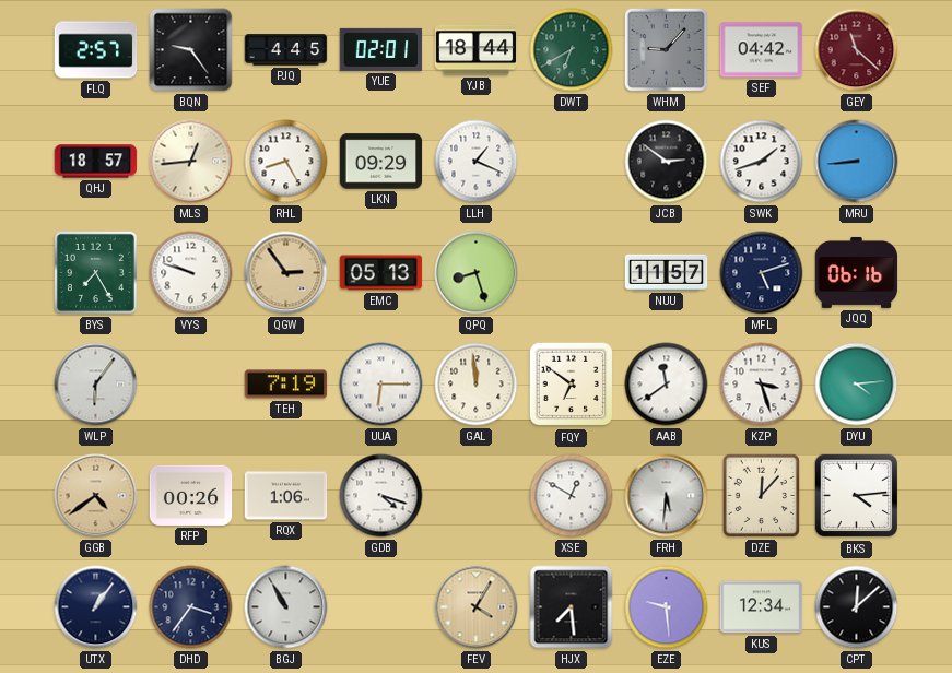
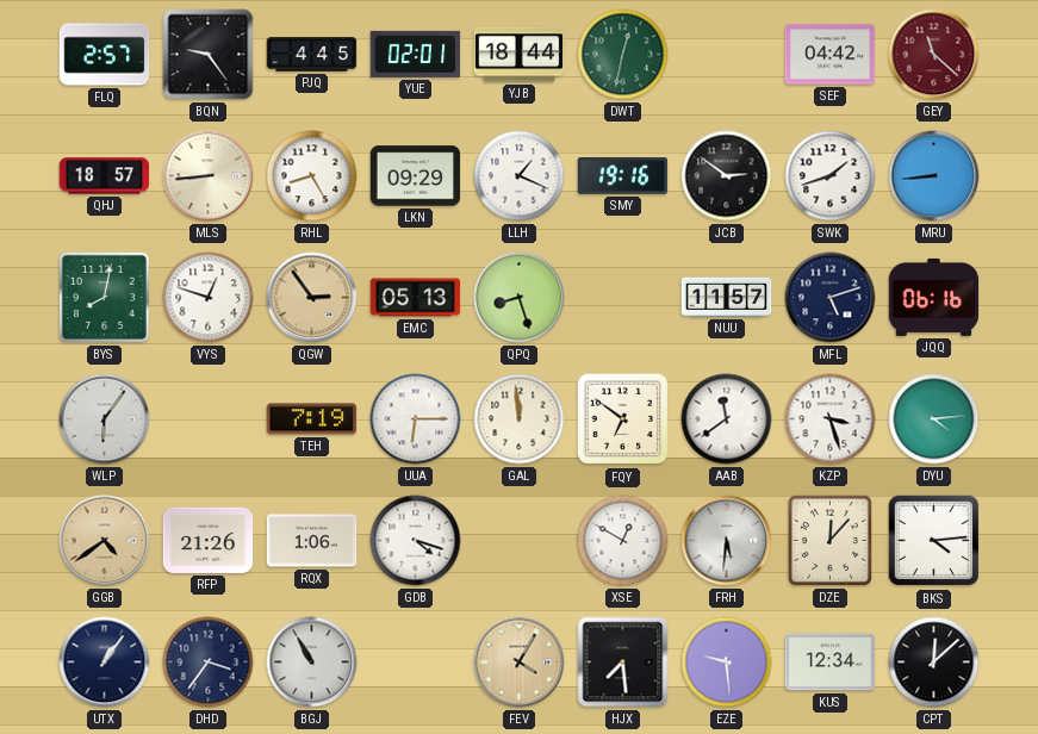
DWT: 6:40 -> 12:32
WHM: 9:07 -> none
MLS: 12:44 -> 8:44
SMY: none -> 19:16
BYS: 7:25 -> 8:02
VYS: 9:48 -> 12:48
RFP: 00:26 -> 21:26
